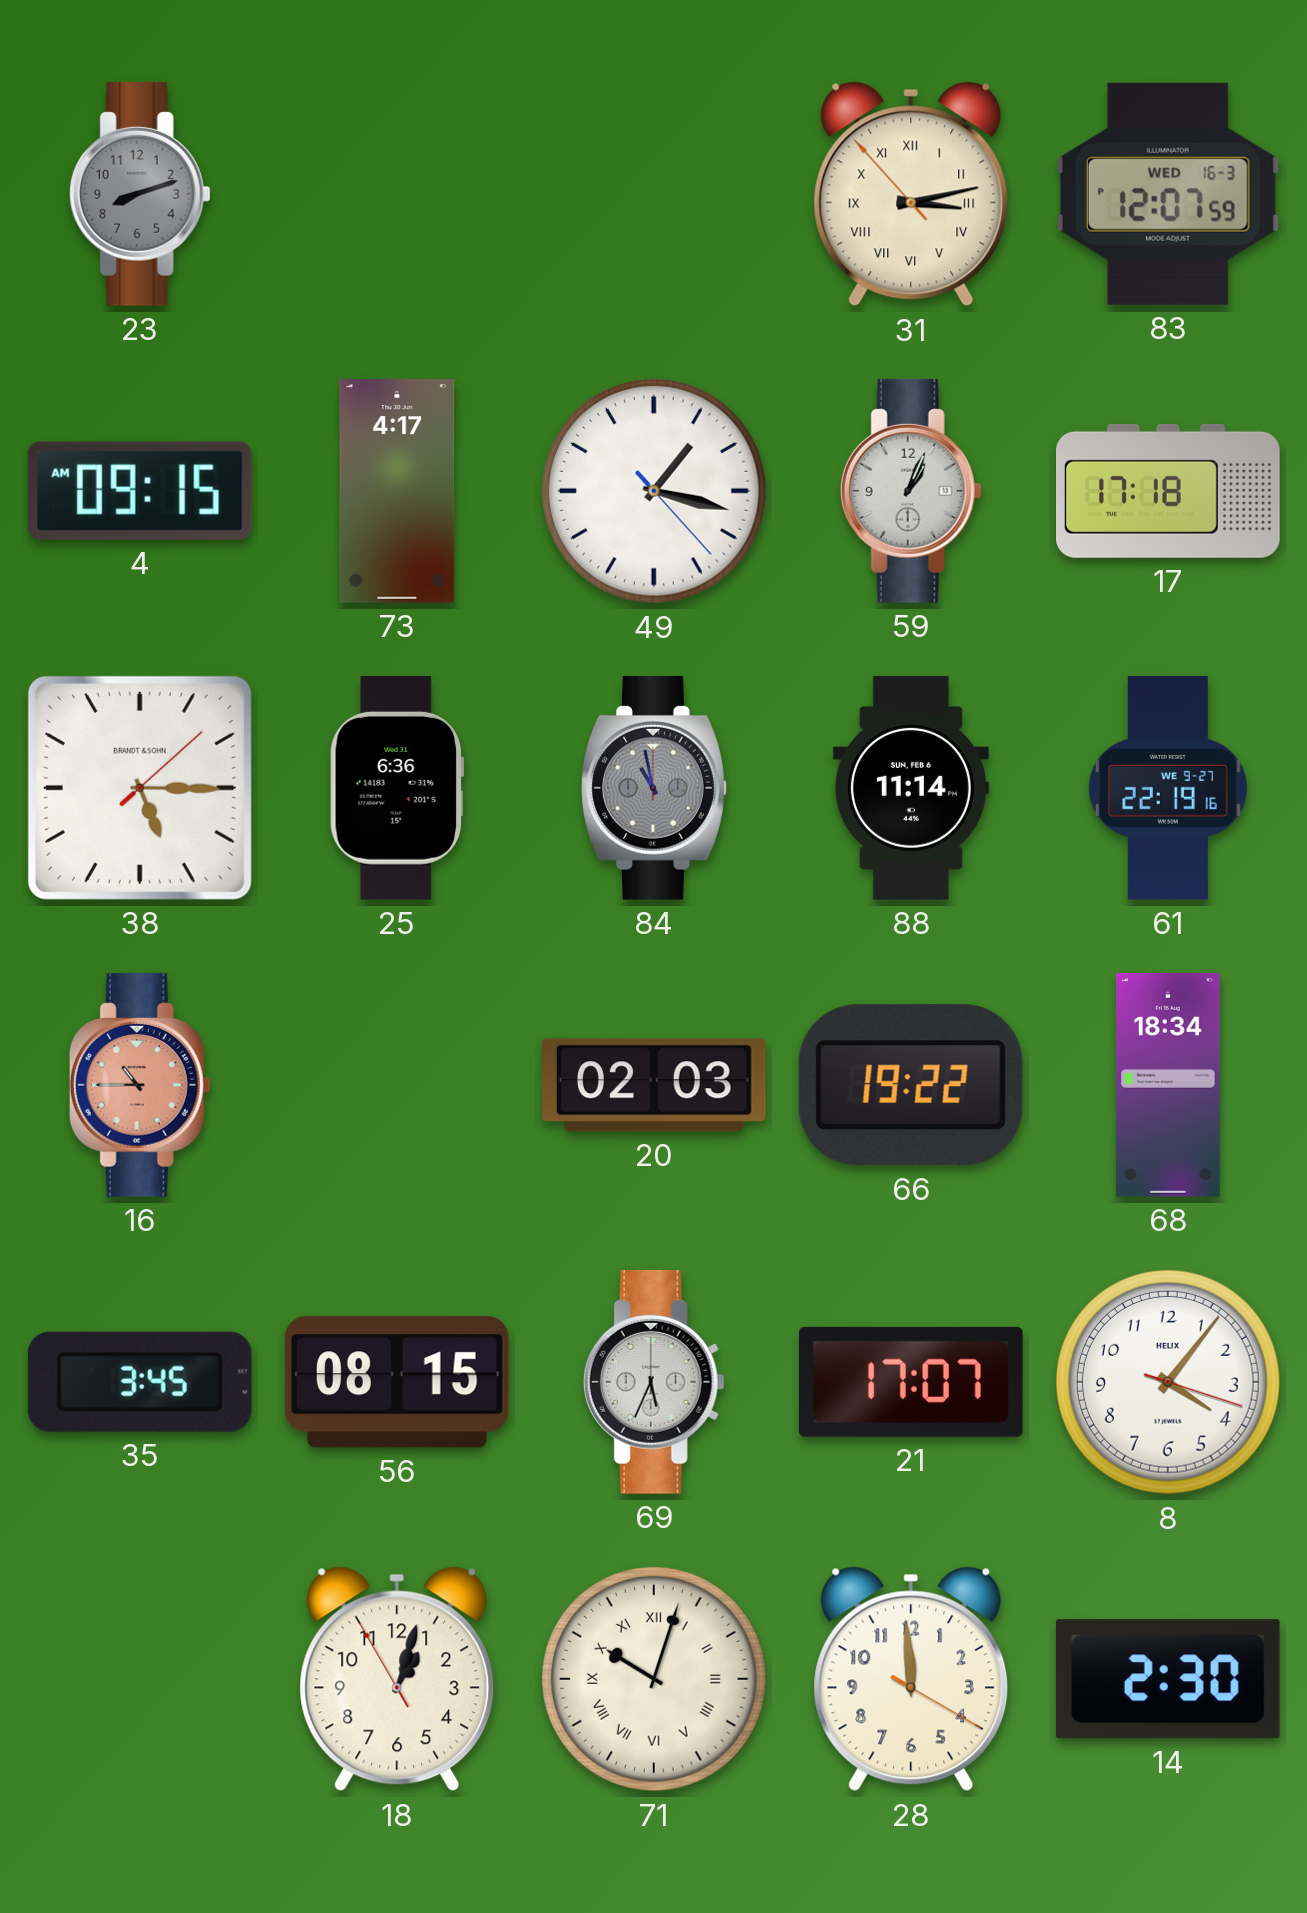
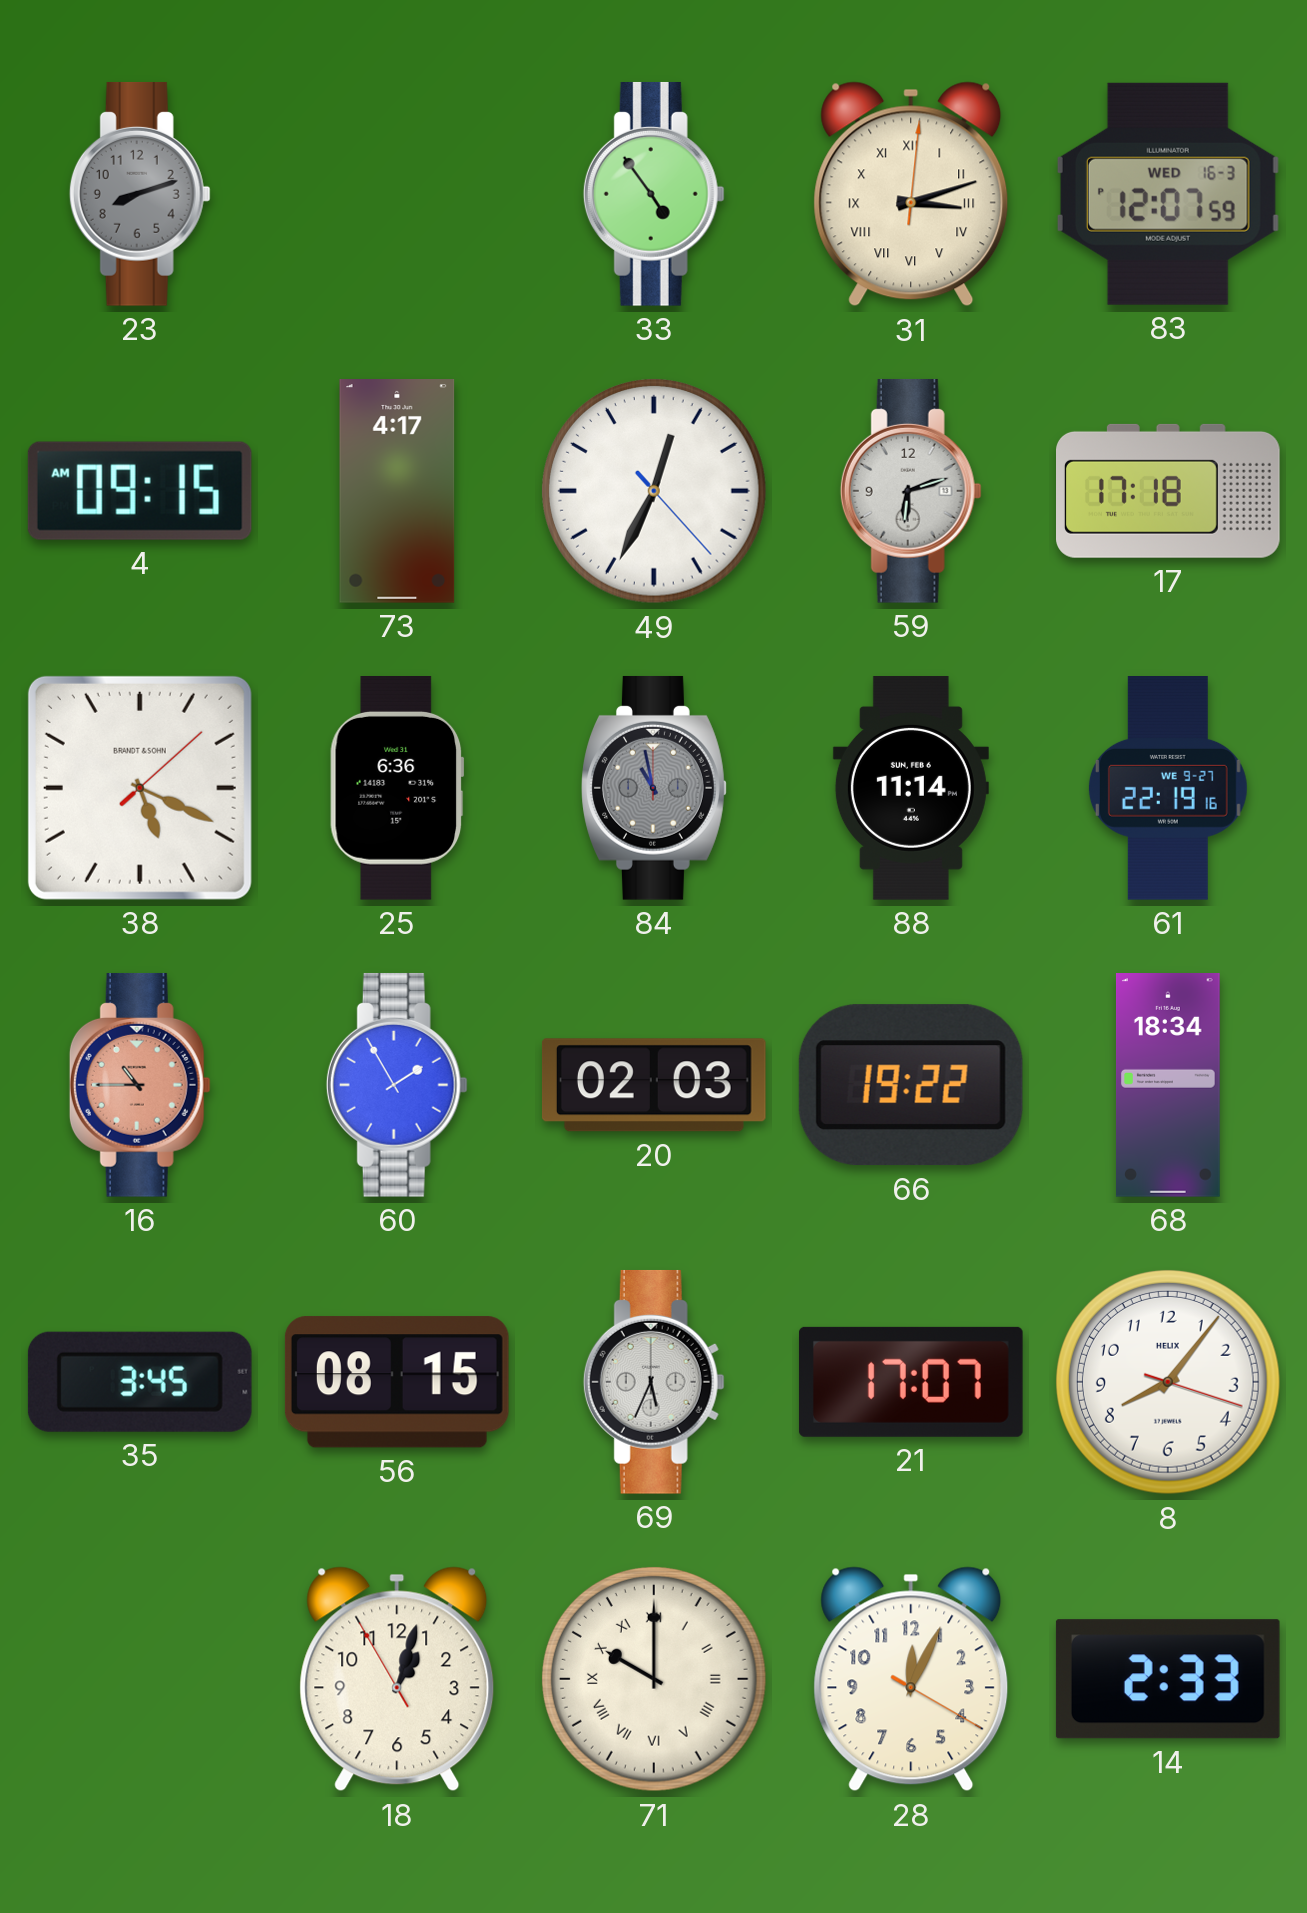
33: none -> 4:54
31: 3:12:53 -> 3:12:01
49: 1:17 -> 12:34
59: 1:04 -> 6:12
38: 5:15 -> 5:19
60: none -> 1:55
8: 4:06 -> 8:06
71: 10:03 -> 10:00
28: 11:59 -> 12:04
14: 2:30 -> 2:33
